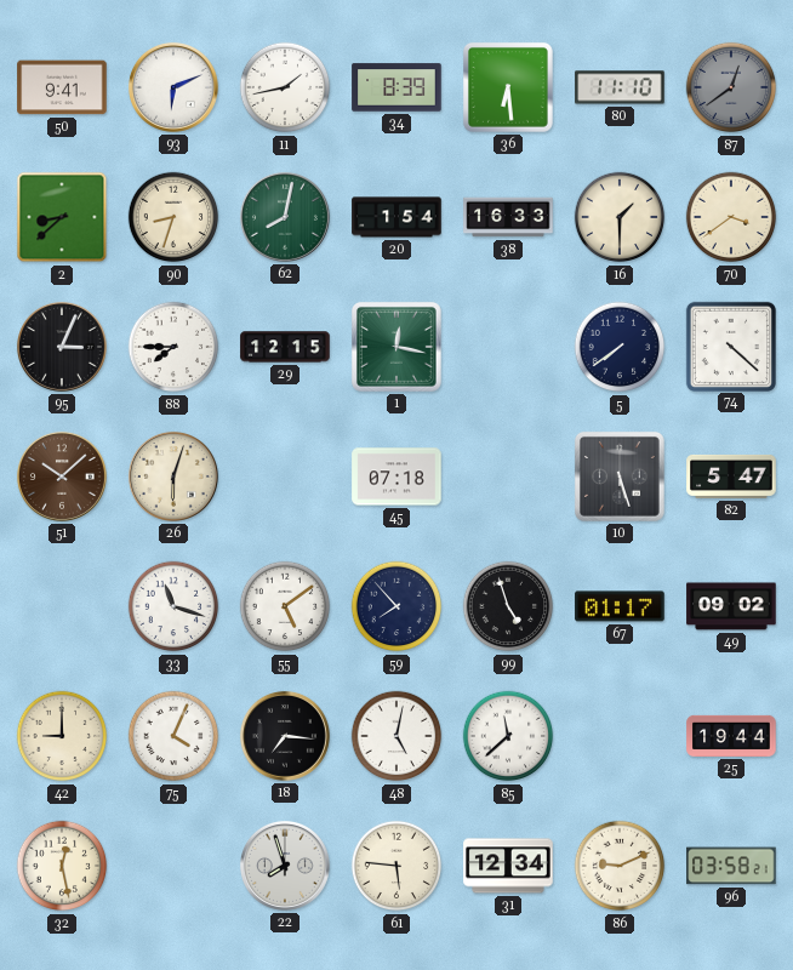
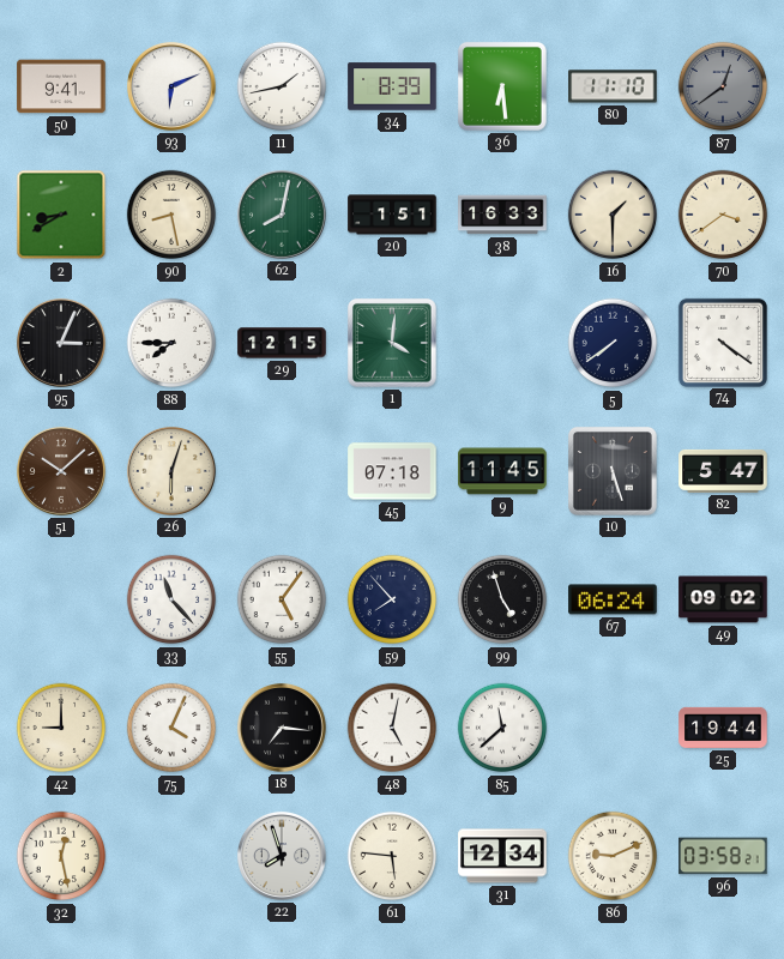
2: 8:38 -> 8:40
90: 8:33 -> 8:28
20: 1:54 -> 1:51
1: 12:17 -> 4:01
74: 4:22 -> 4:21
9: none -> 11:45
33: 11:18 -> 11:23
55: 5:09 -> 5:06
67: 01:17 -> 06:24
